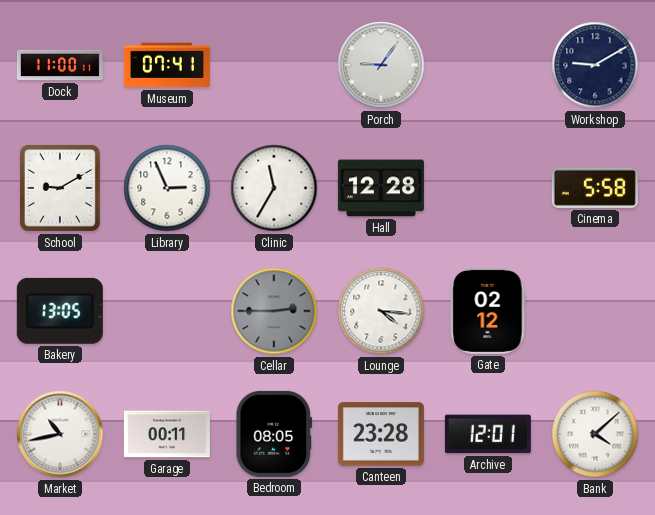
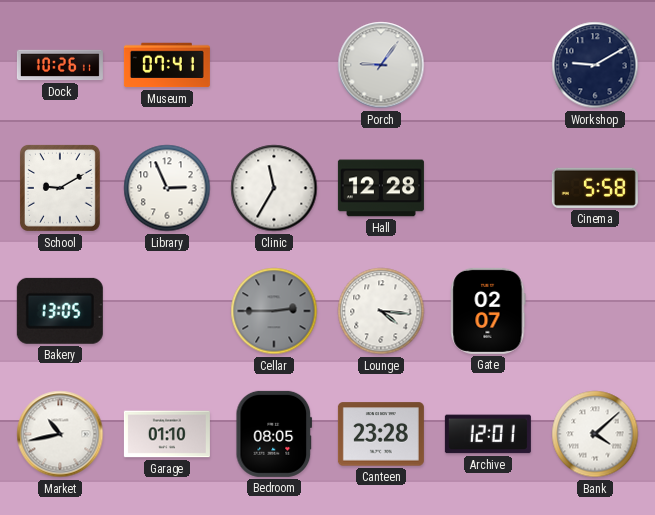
Dock: 11:00 -> 10:26
Gate: 02:12 -> 02:07
Garage: 00:11 -> 01:10
